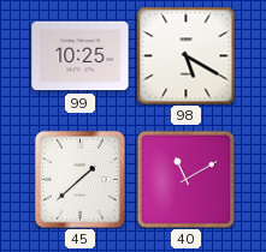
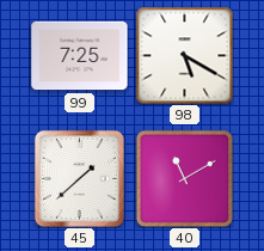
99: 10:25 -> 7:25
